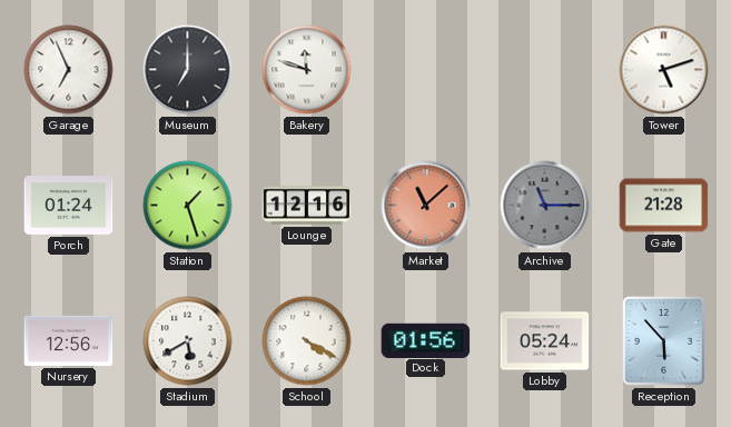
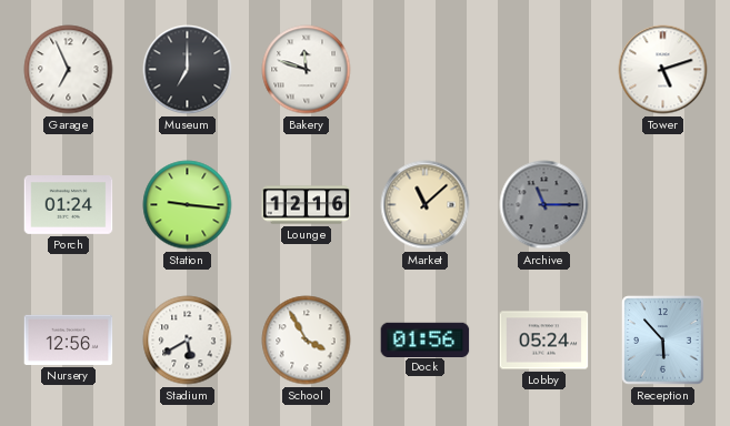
Station: 1:27 -> 9:16
Market dial: salmon -> cream
Gate: 21:28 -> none
School: 4:20 -> 3:55
